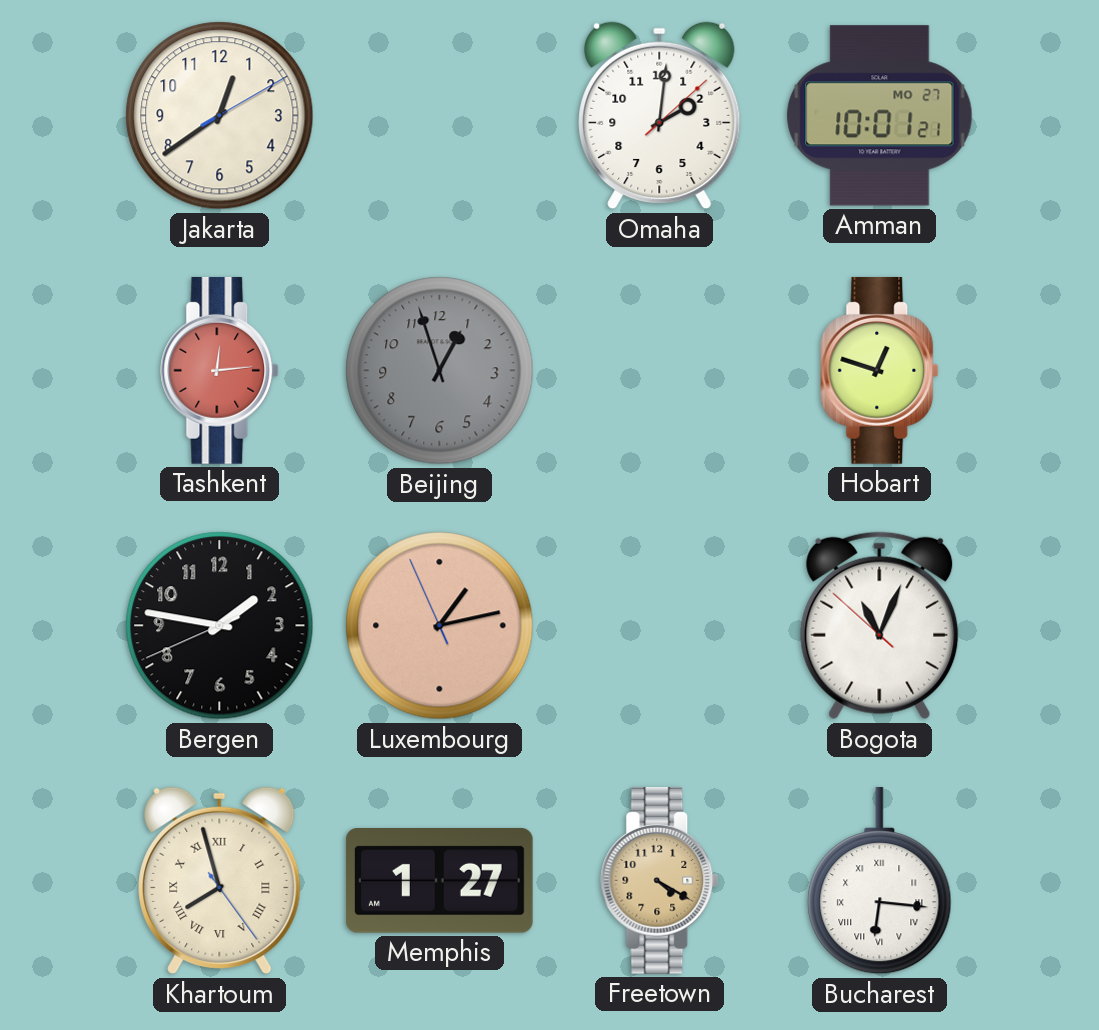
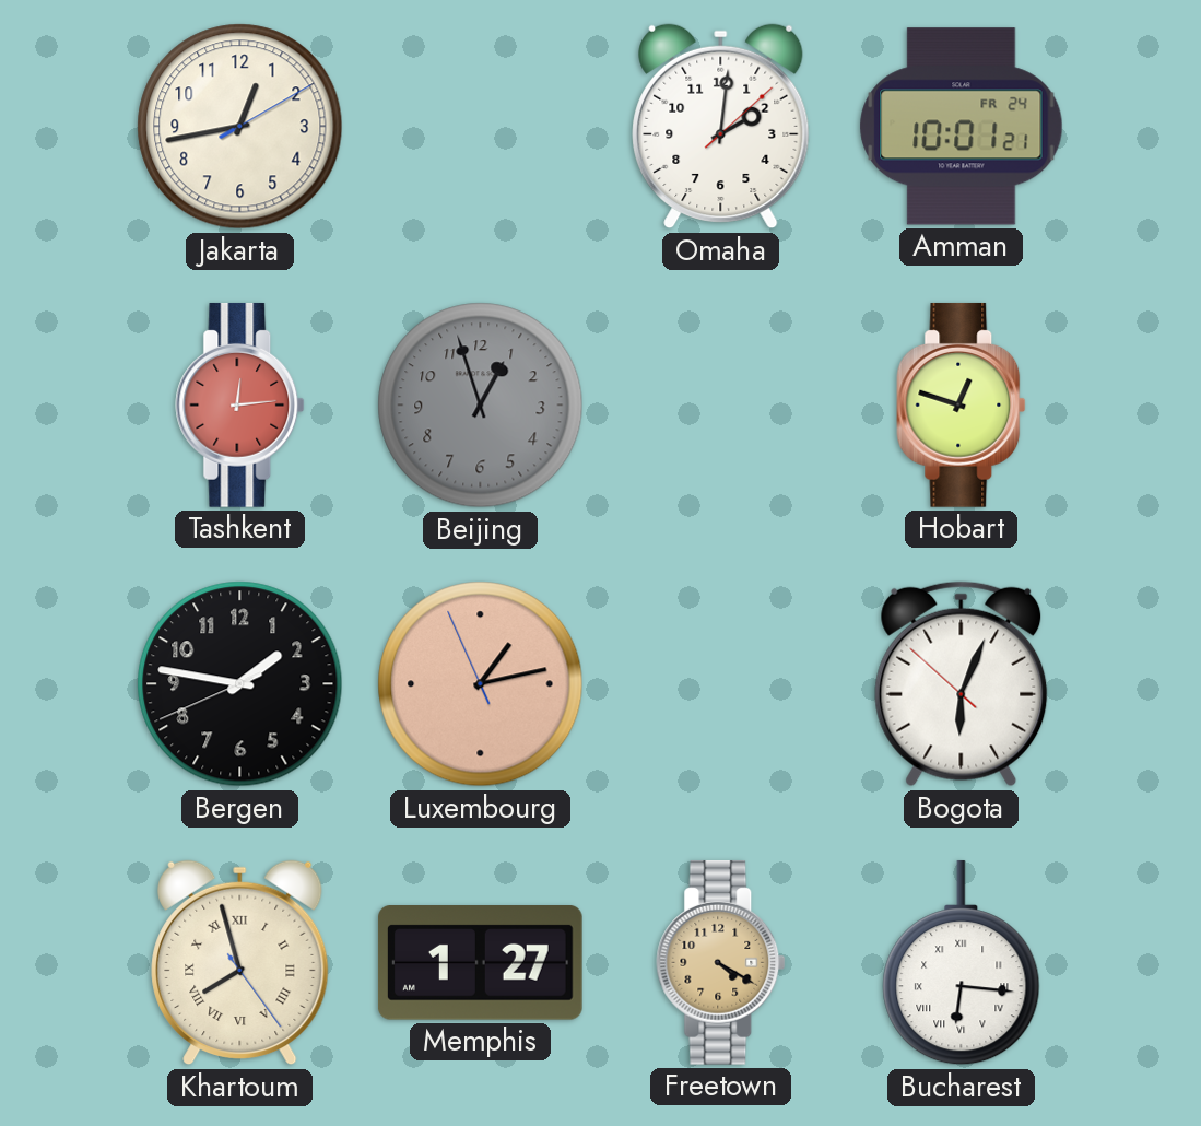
Jakarta: 12:39 -> 12:43
Amman date: MO 27 -> FR 24
Bogota: 11:03 -> 6:03
